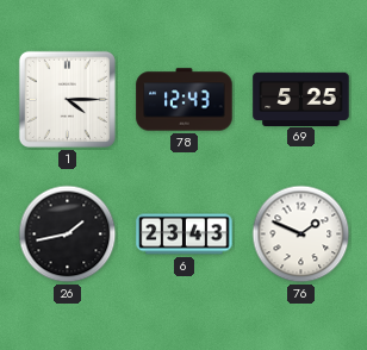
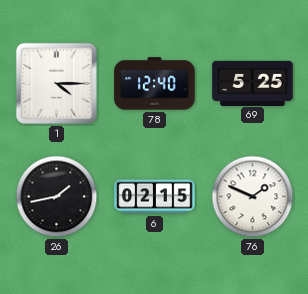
78: 12:43 -> 12:40
6: 23:43 -> 02:15
